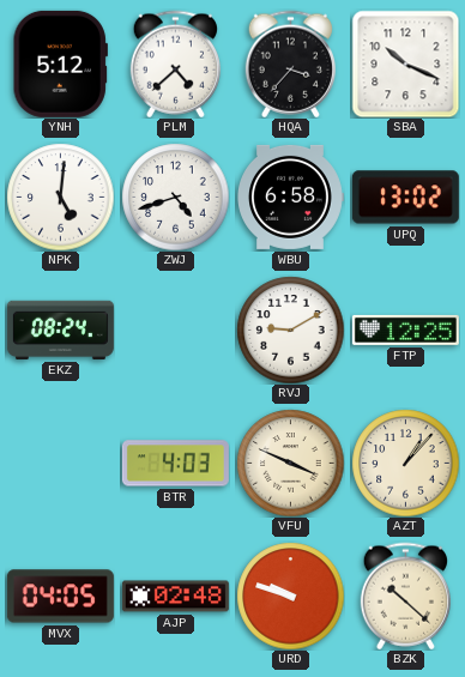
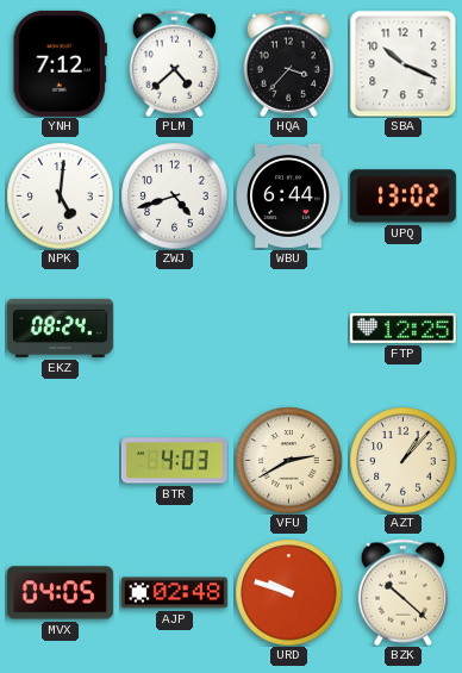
YNH: 5:12 -> 7:12
WBU: 6:58 -> 6:44
RVJ: 9:10 -> none
VFU: 3:49 -> 2:40
